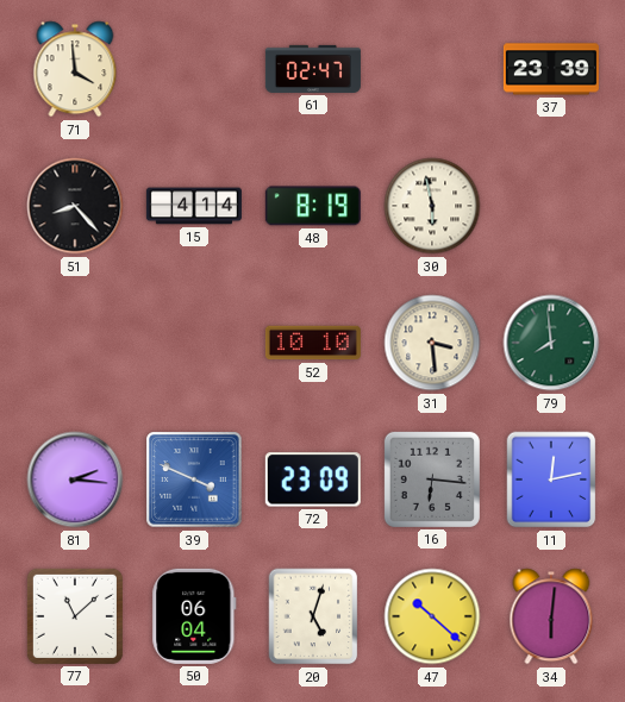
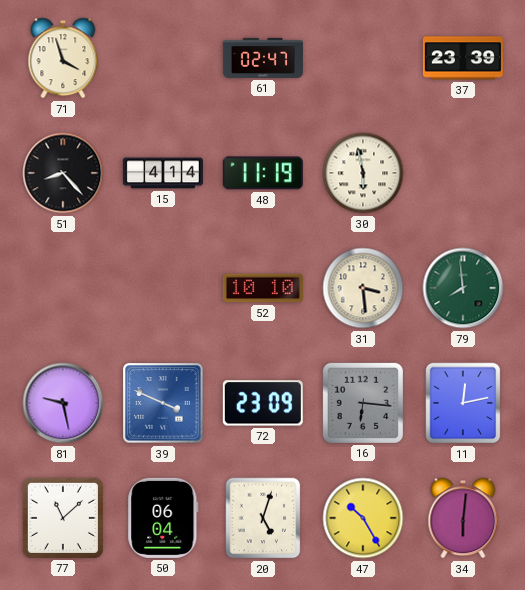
71: 3:59 -> 3:57
48: 8:19 -> 11:19
81: 2:16 -> 9:28
47: 10:22 -> 10:25
